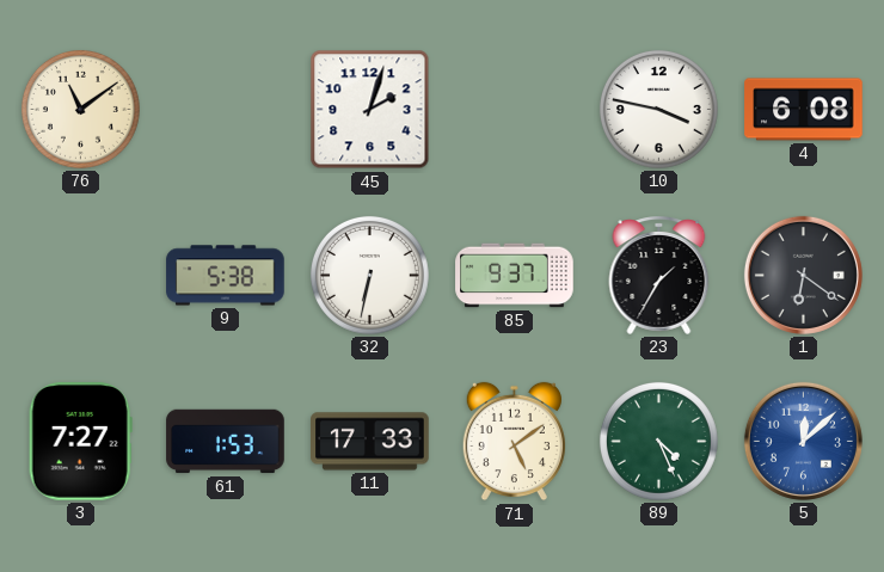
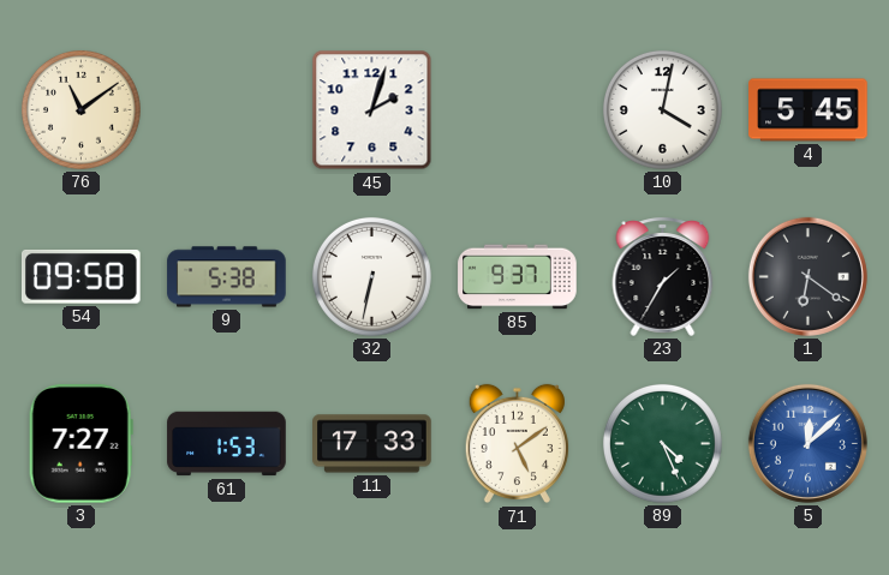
10: 3:47 -> 4:02
4: 6:08 -> 5:45
54: none -> 09:58
